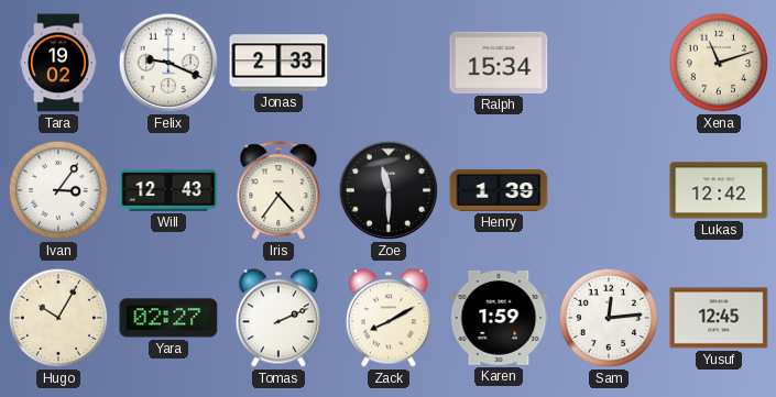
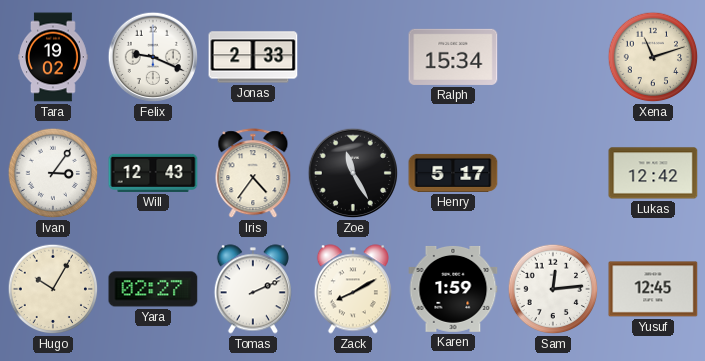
Zoe: 11:30 -> 11:25
Henry: 1:39 -> 5:17
